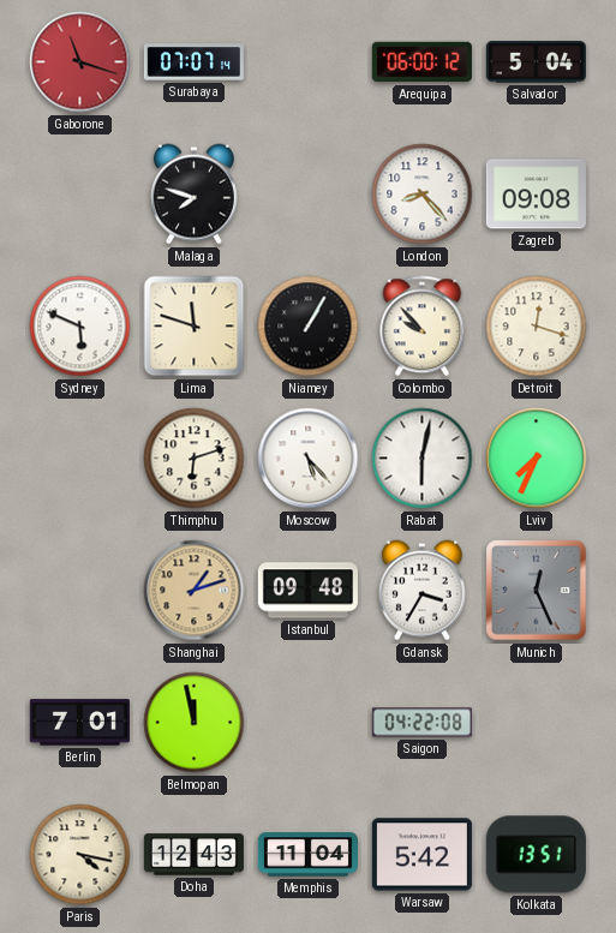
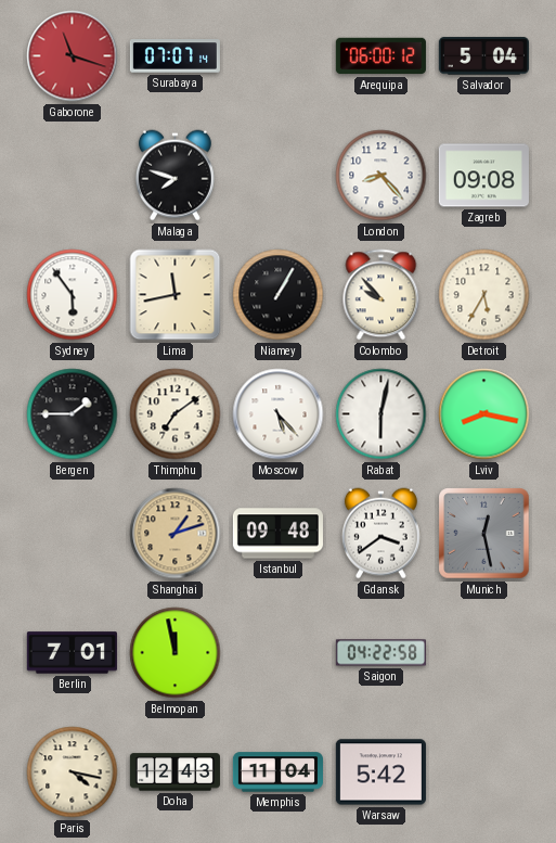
Sydney: 5:49 -> 5:54
Lima: 11:48 -> 11:43
Detroit: 12:18 -> 5:35
Bergen: none -> 1:45
Thimphu: 6:12 -> 7:09
Lviv: 7:34 -> 8:17
Gdansk: 3:35 -> 3:39
Munich: 12:26 -> 12:28
Saigon: 04:22:08 -> 04:22:58
Kolkata: 13:51 -> none
